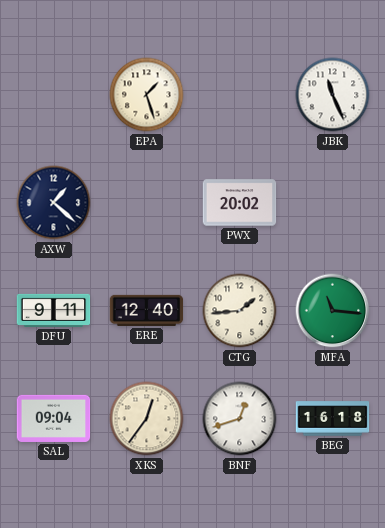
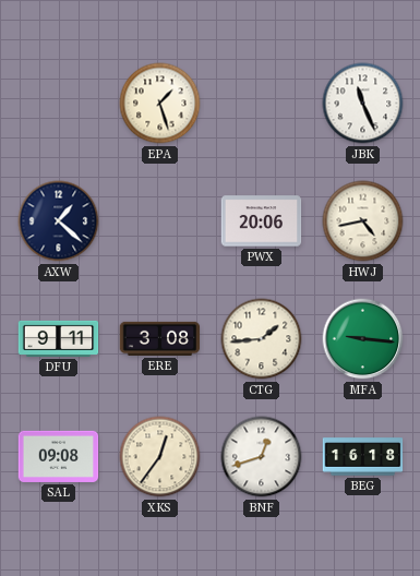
PWX: 20:02 -> 20:06
HWJ: none -> 4:43
ERE: 12:40 -> 3:08
MFA: 11:16 -> 9:16
SAL: 09:04 -> 09:08
